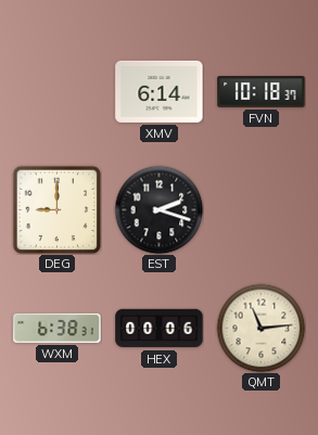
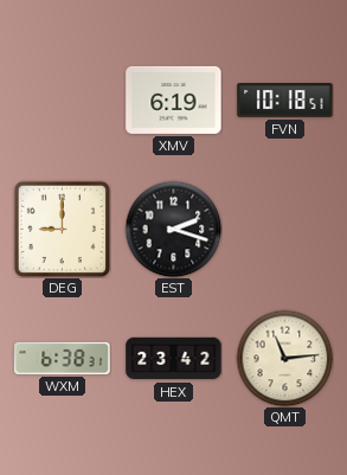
XMV: 6:14 -> 6:19
FVN: 10:18:37 -> 10:18:51
HEX: 00:06 -> 23:42
